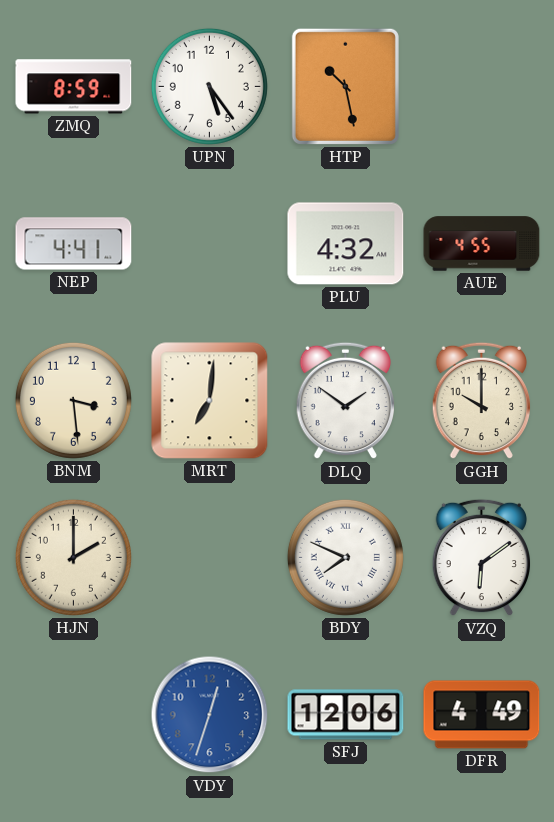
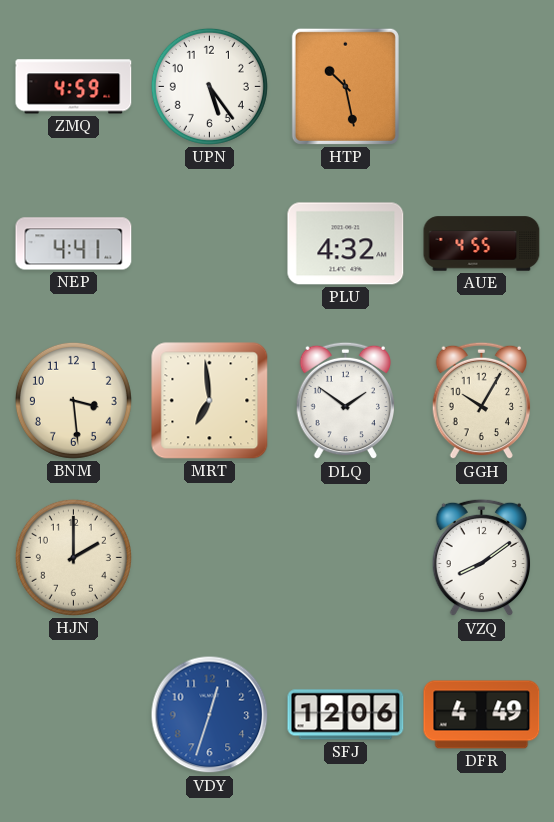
ZMQ: 8:59 -> 4:59
MRT: 7:01 -> 6:59
GGH: 10:00 -> 10:05
BDY: 7:49 -> none
VZQ: 6:09 -> 8:09
